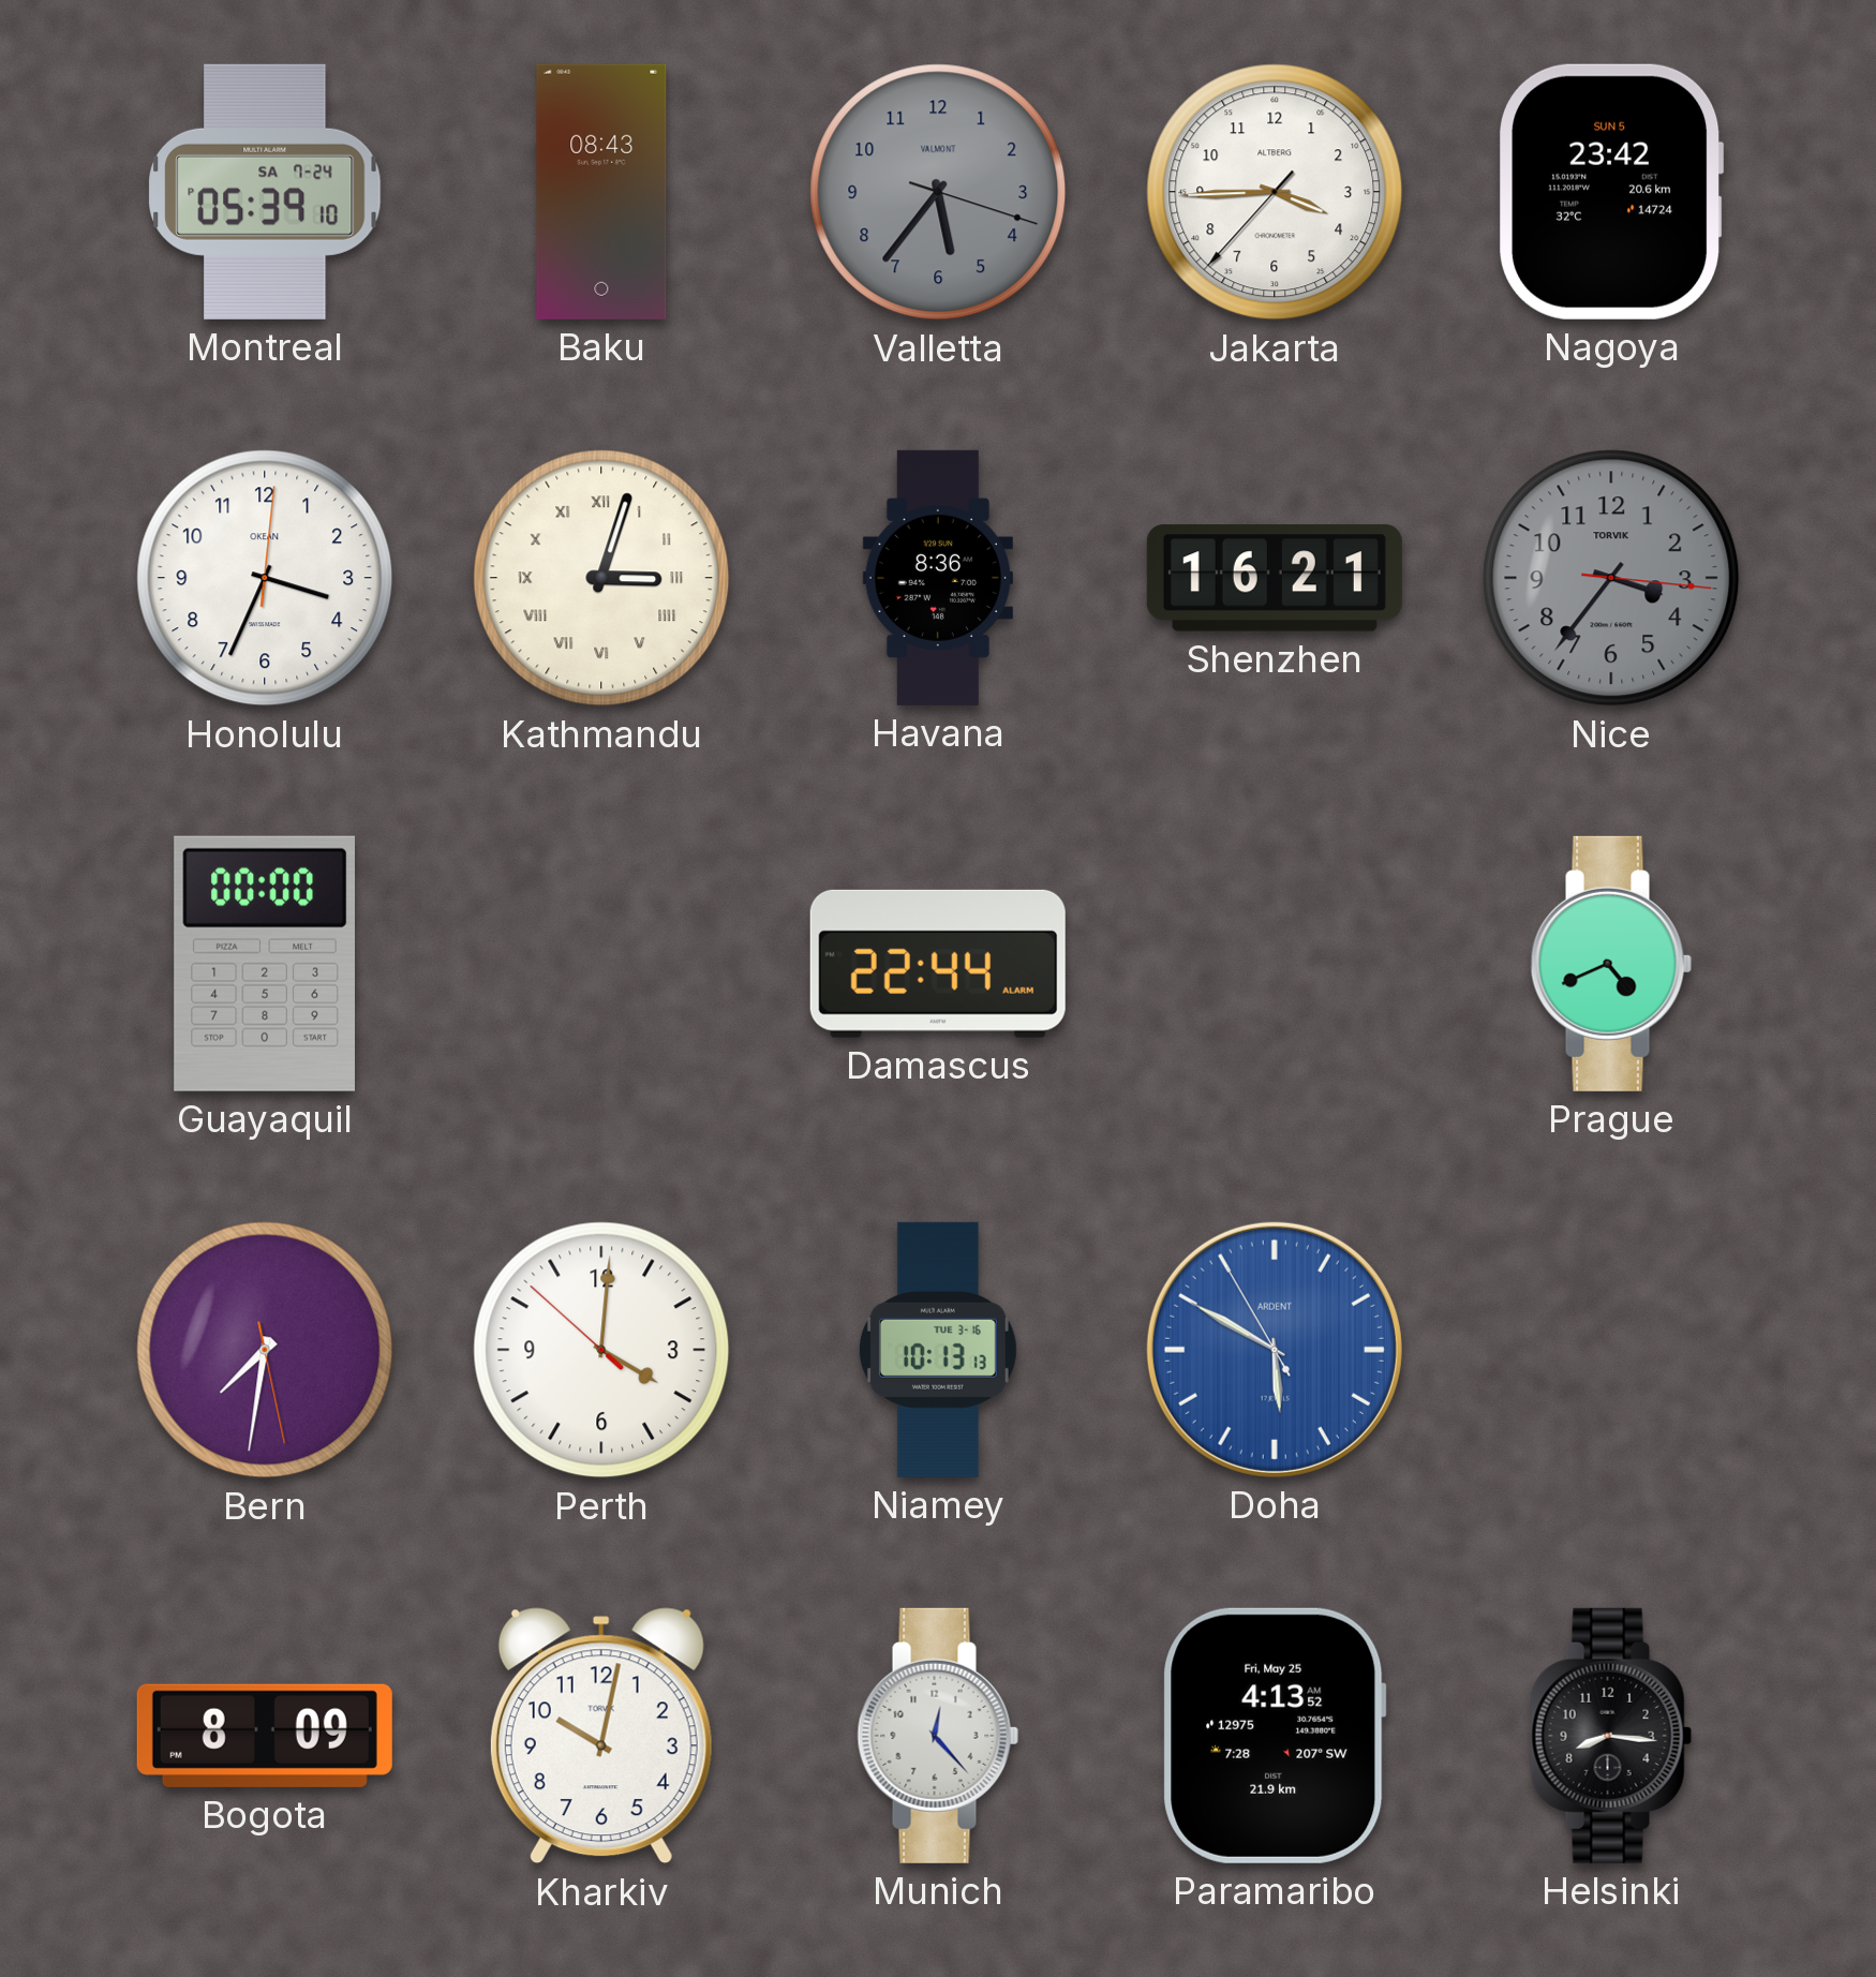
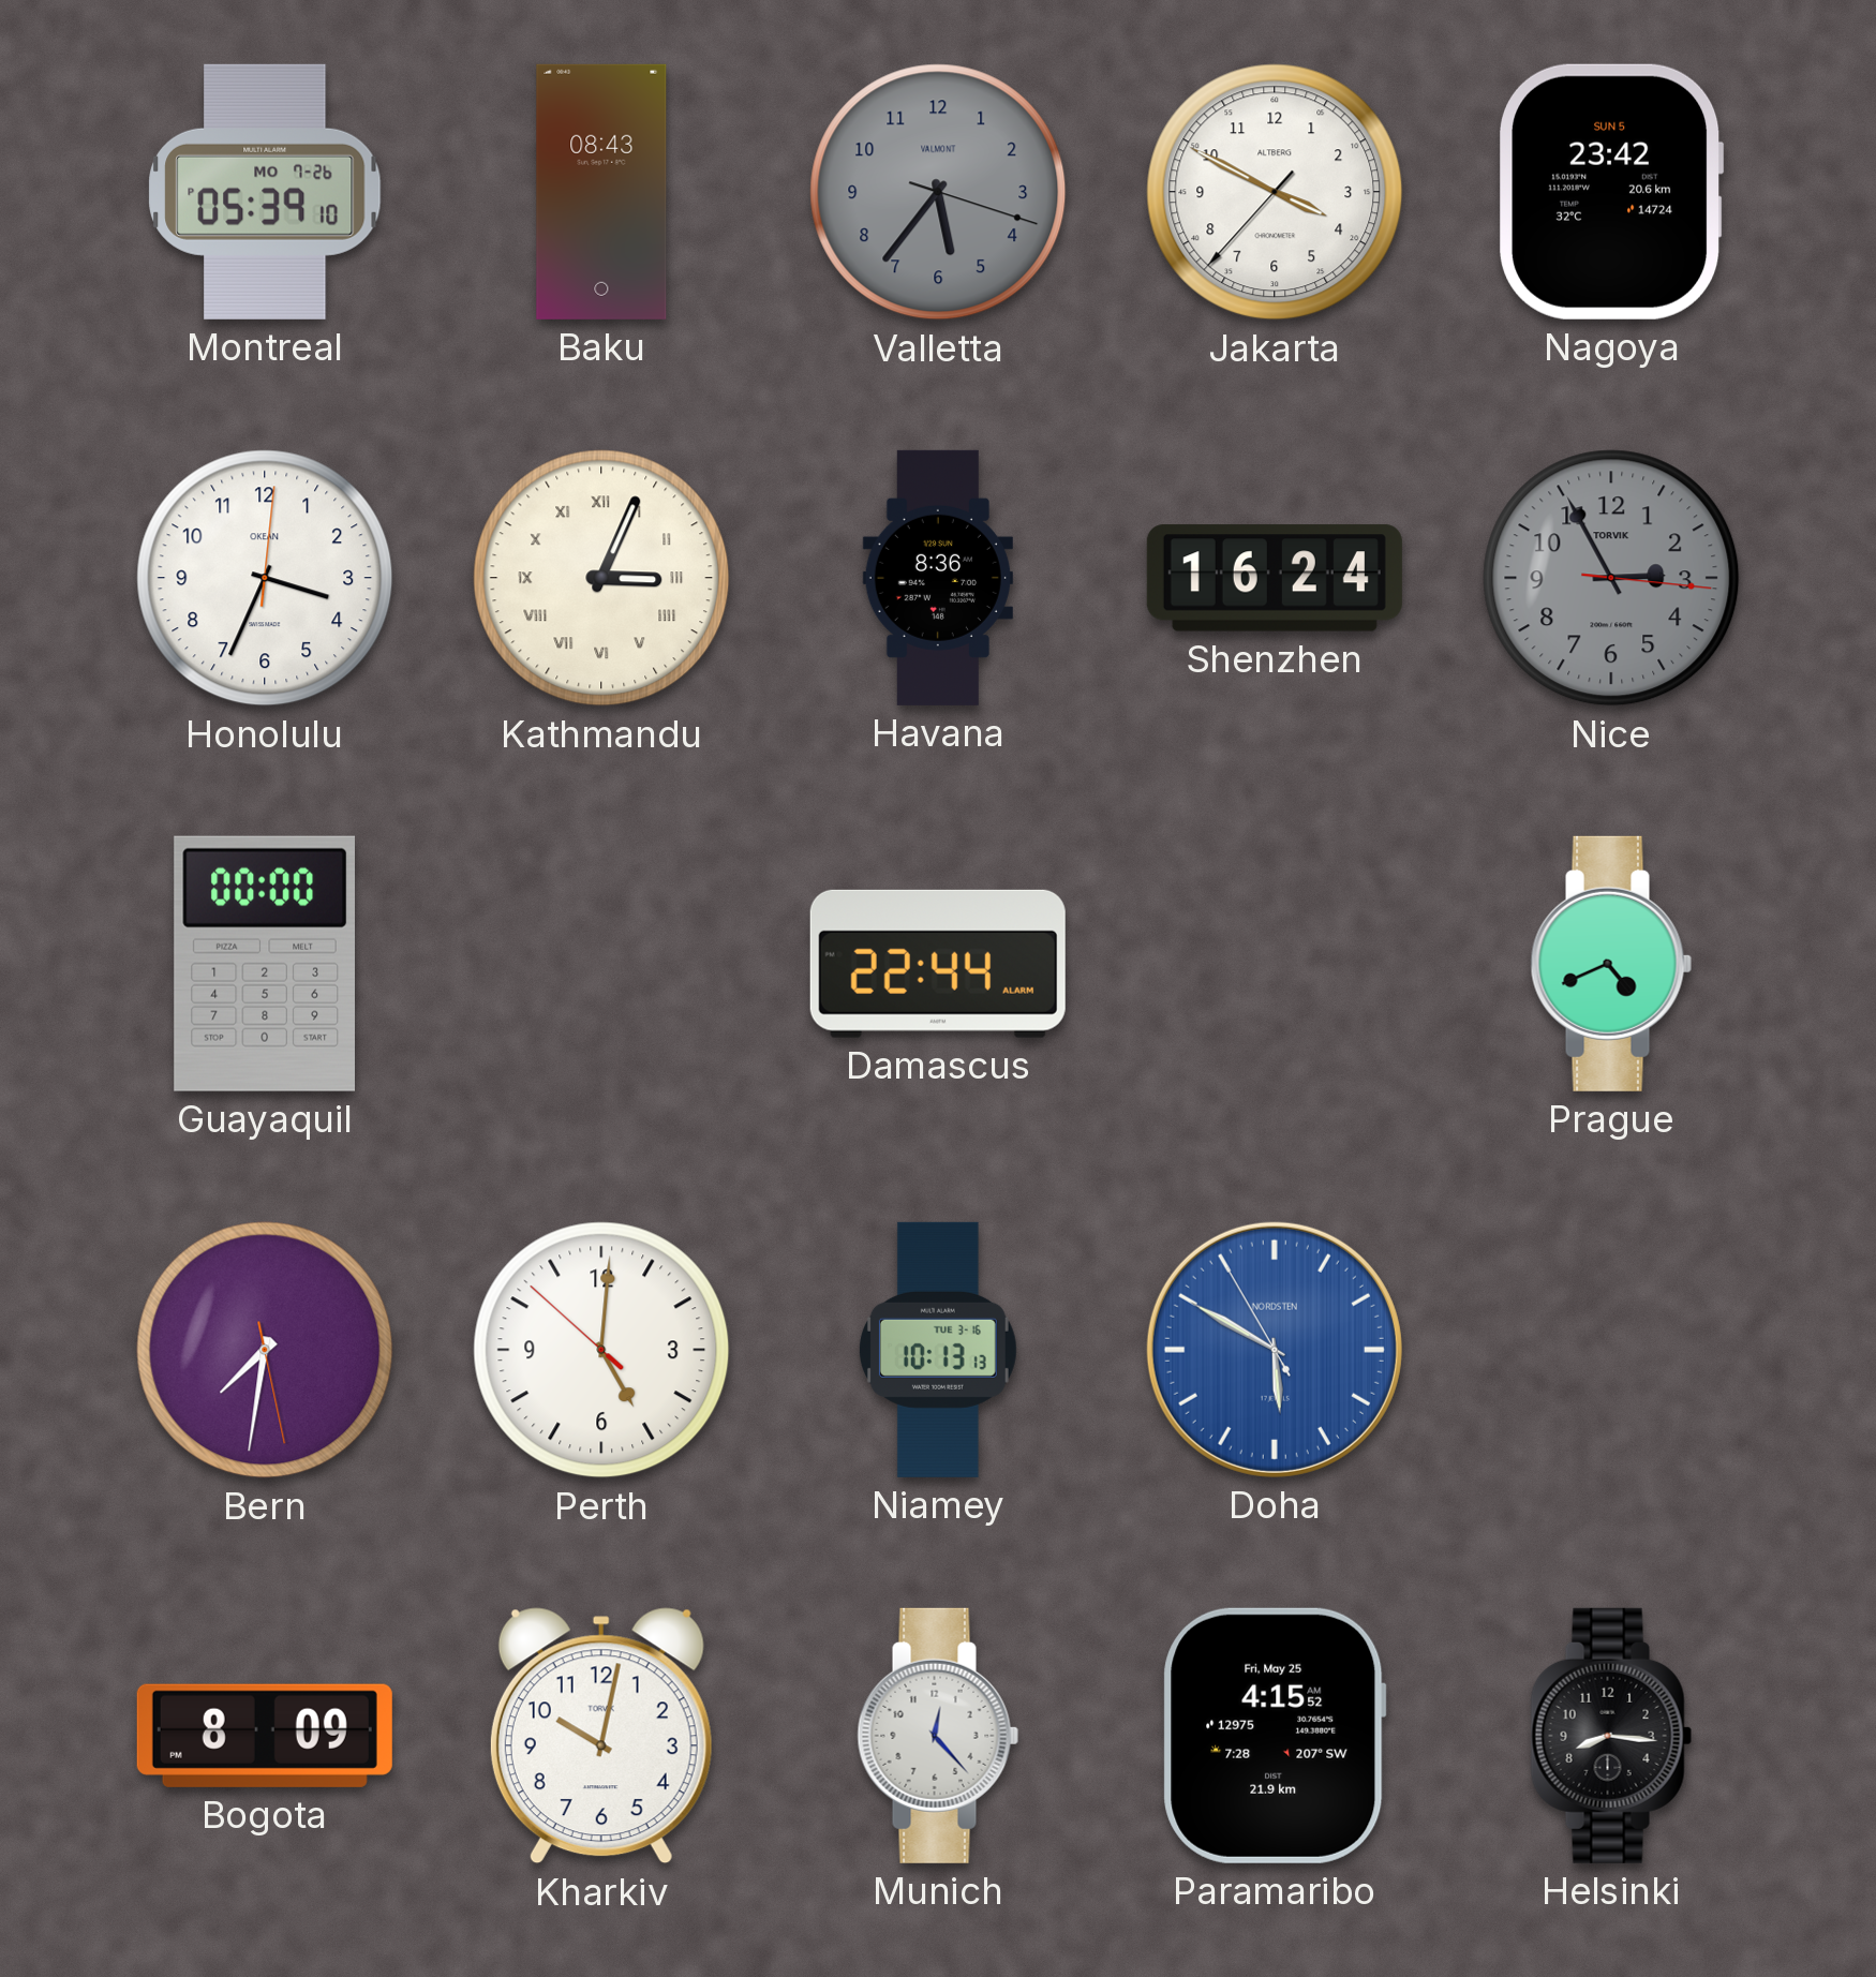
Montreal date: SA 7-24 -> MO 7-26
Jakarta: 3:44 -> 3:49
Kathmandu: 3:03 -> 3:04
Shenzhen: 16:21 -> 16:24
Nice: 3:36 -> 2:55
Perth: 4:00 -> 5:00
Doha brand: ARDENT -> NORDSTEN
Paramaribo: 4:13 -> 4:15
